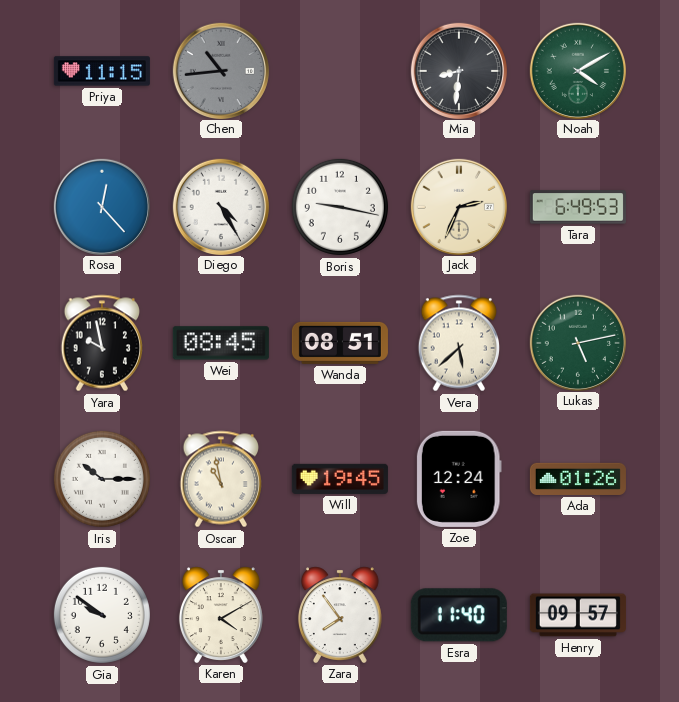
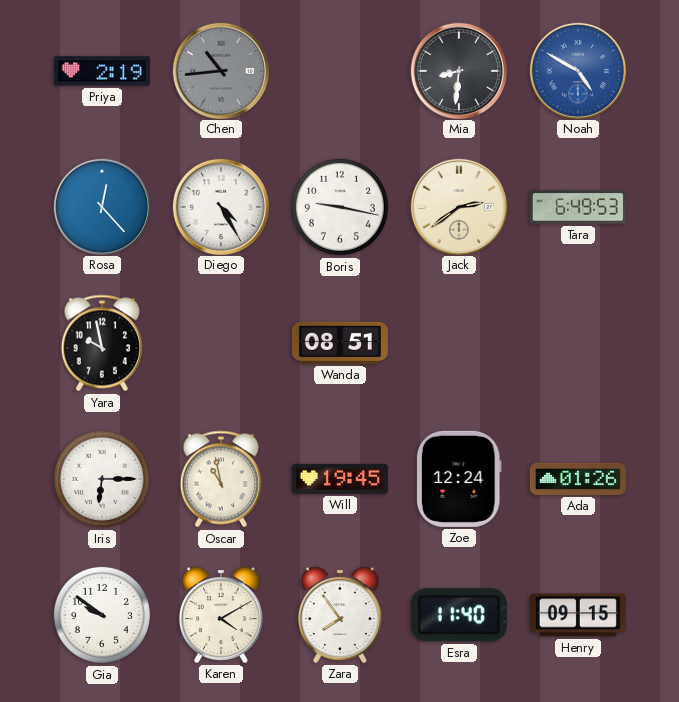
Priya: 11:15 -> 2:19
Noah: 4:10 -> 4:50
Noah dial: green -> blue
Jack: 2:34 -> 2:39
Wei: 08:45 -> none
Vera: 5:38 -> none
Lukas: 5:13 -> none
Iris: 10:15 -> 6:15
Henry: 09:57 -> 09:15
